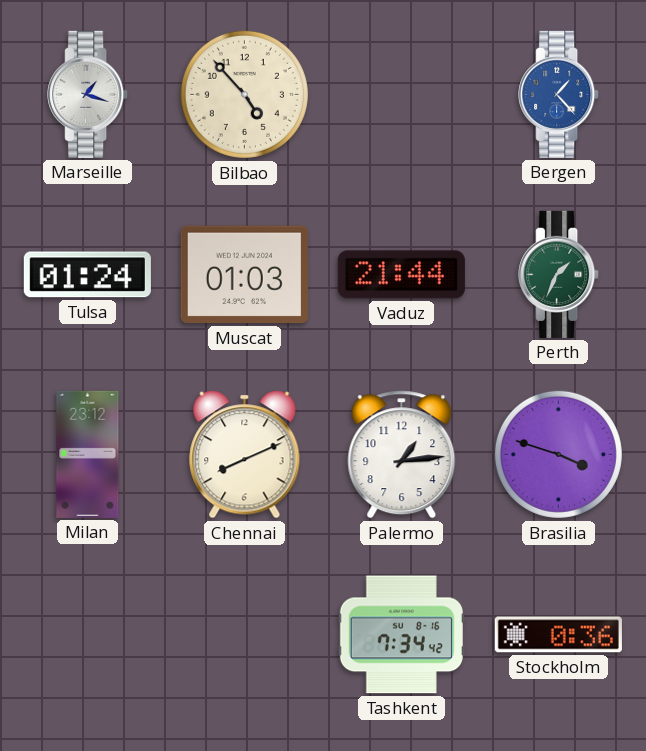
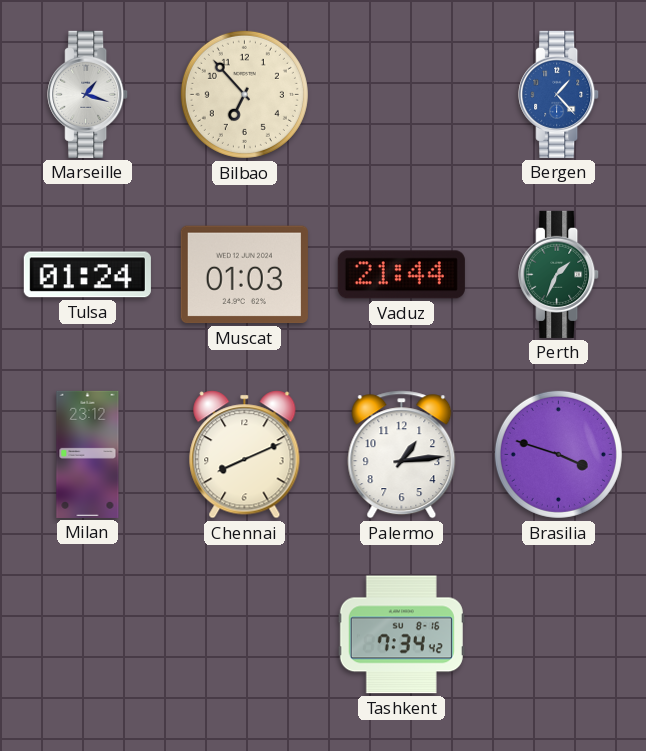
Bilbao: 4:53 -> 6:53
Stockholm: 0:36 -> none
